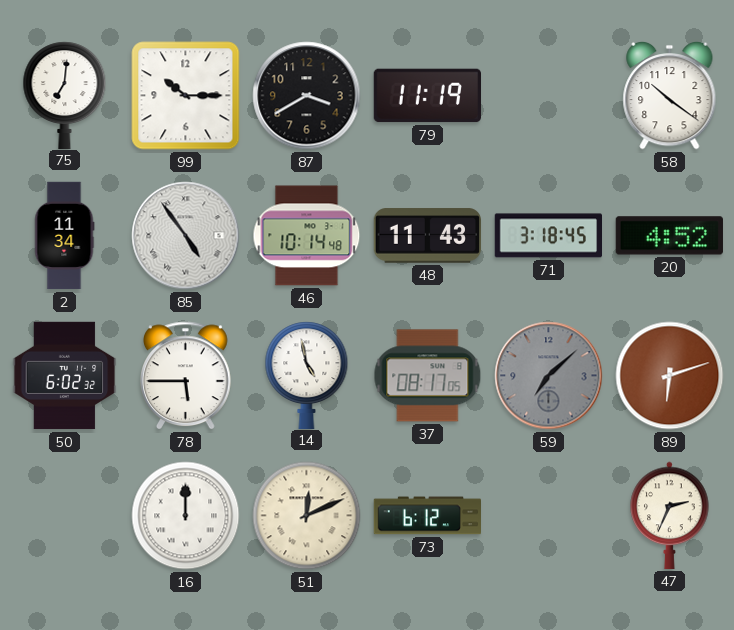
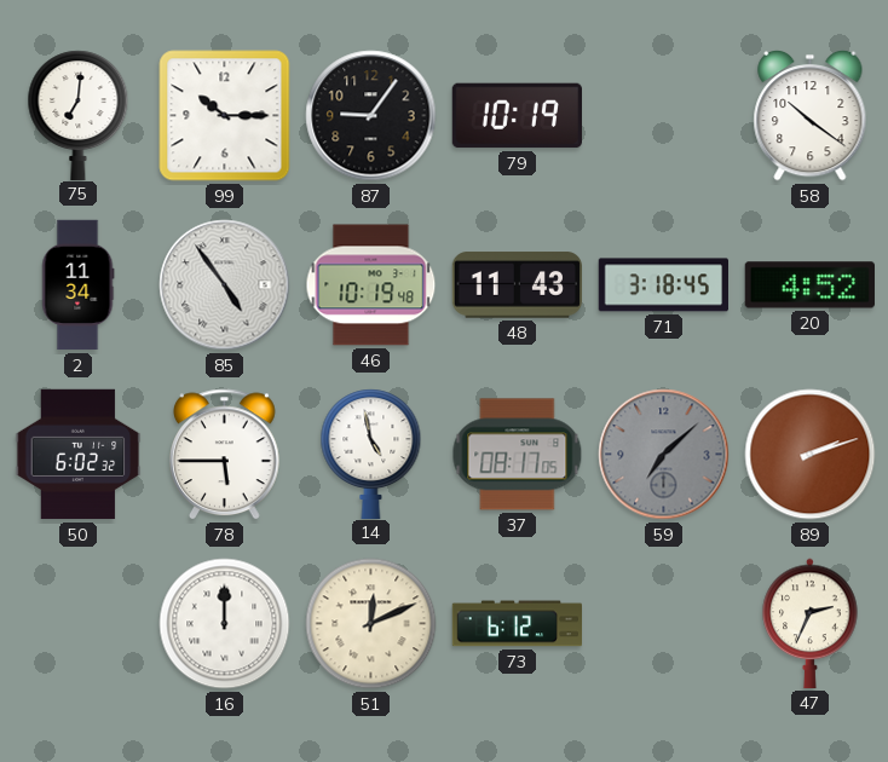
87: 3:40 -> 9:06
79: 11:19 -> 10:19
46: 10:14 -> 10:19
89: 6:12 -> 2:12
